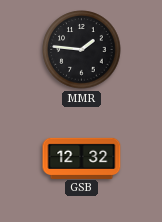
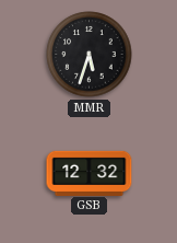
MMR: 1:46 -> 5:33
